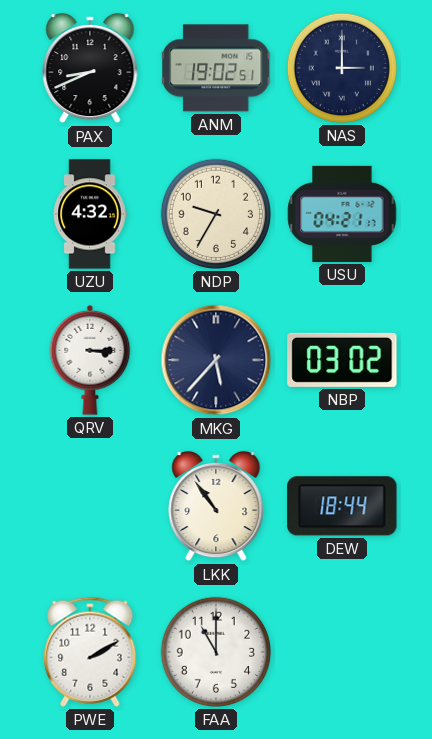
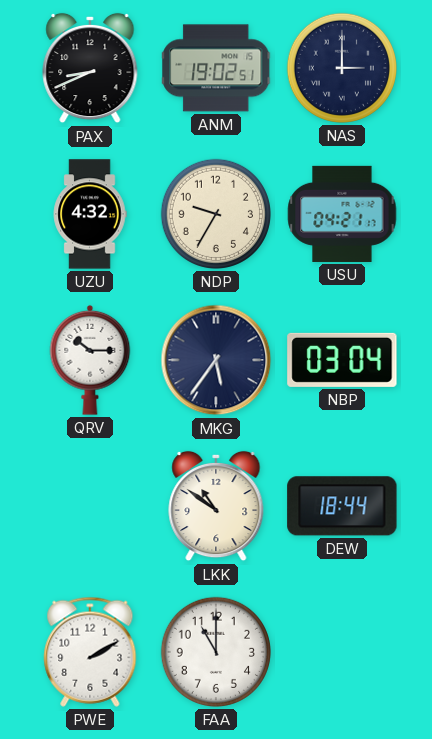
QRV: 3:15 -> 10:15
MKG: 5:37 -> 5:36
NBP: 03:02 -> 03:04
LKK: 10:54 -> 10:51
